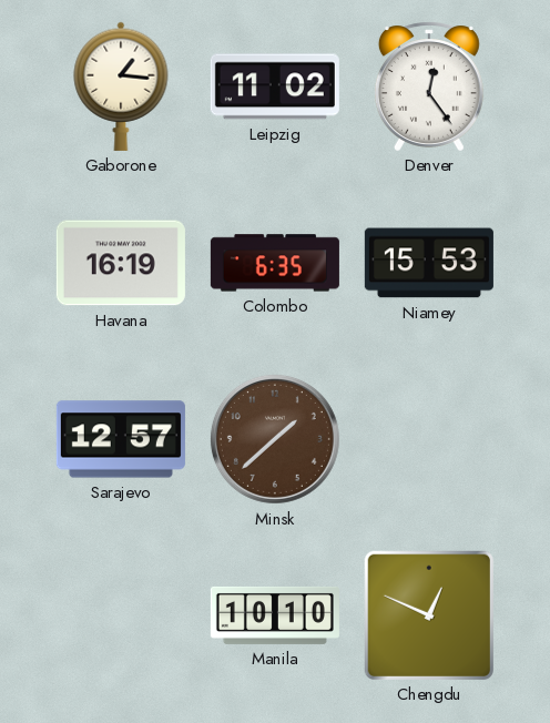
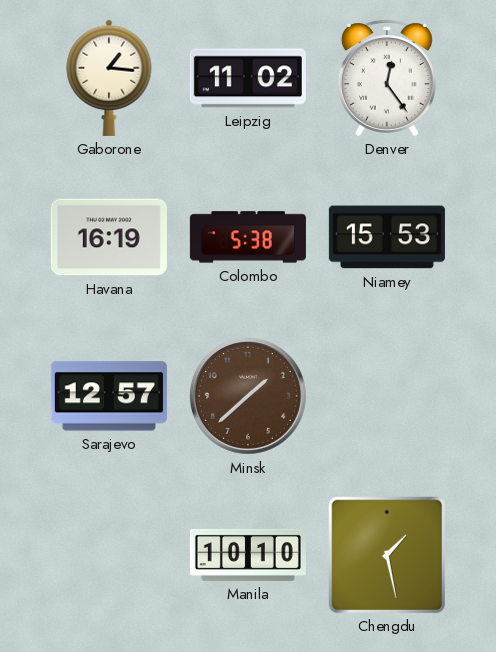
Colombo: 6:35 -> 5:38
Chengdu: 12:49 -> 1:28
